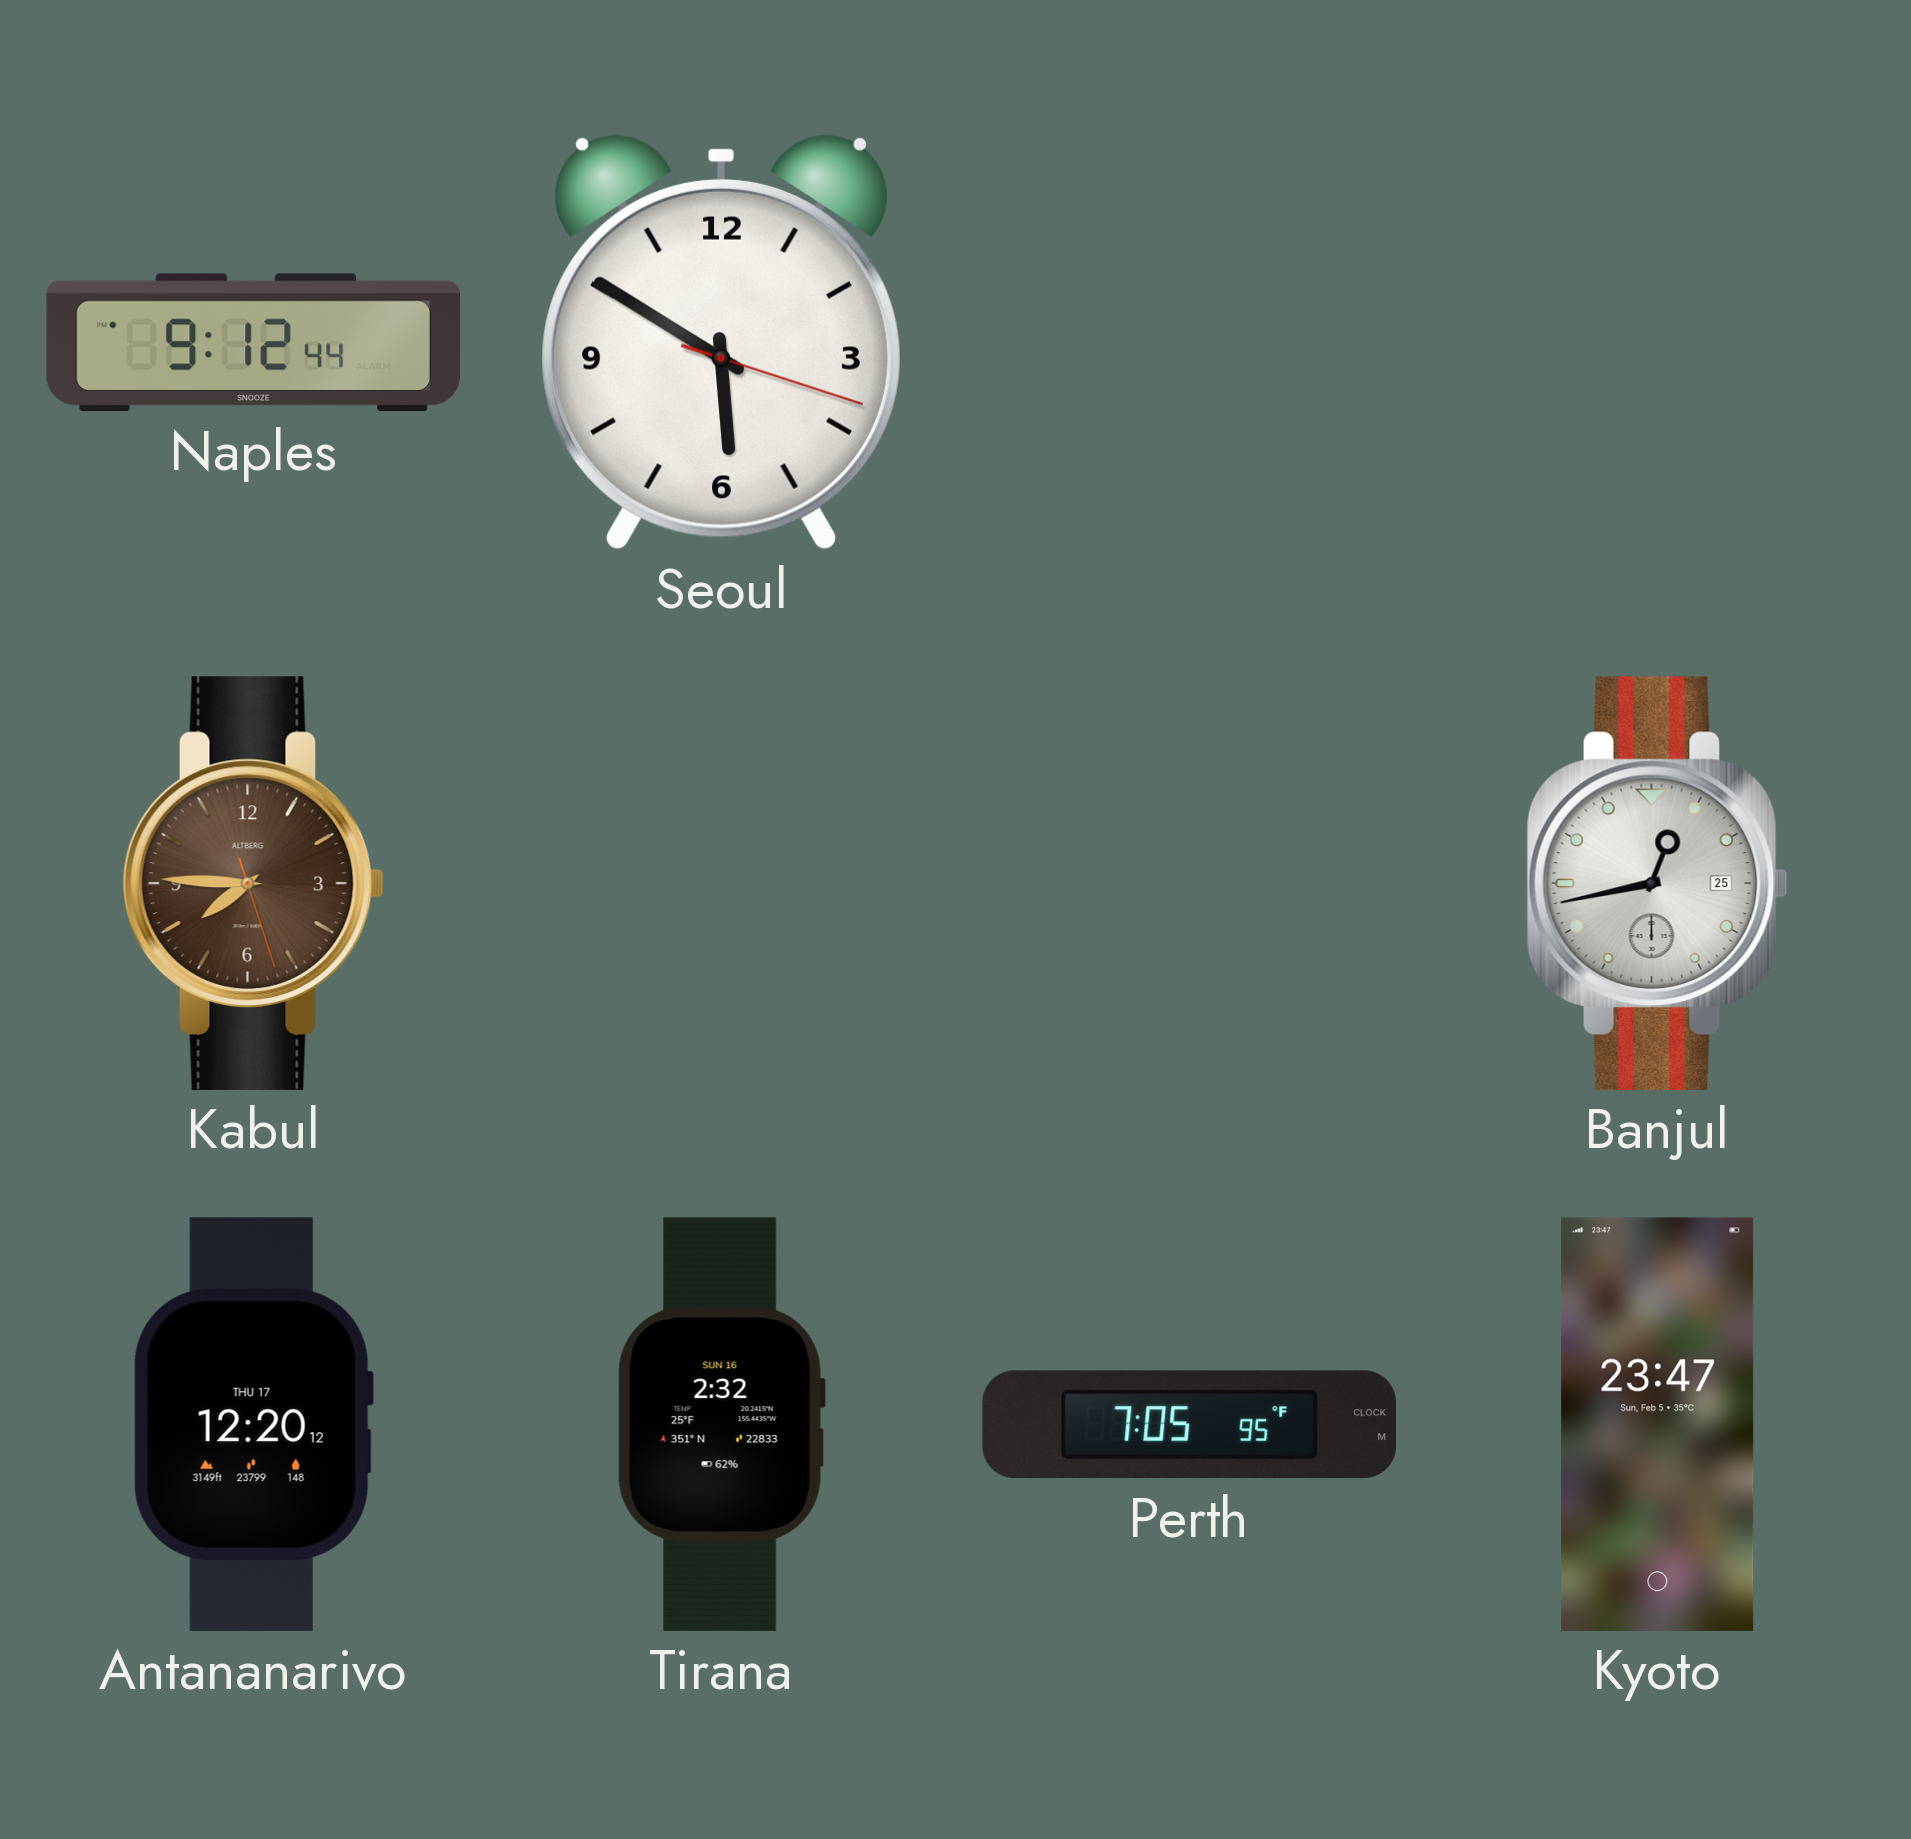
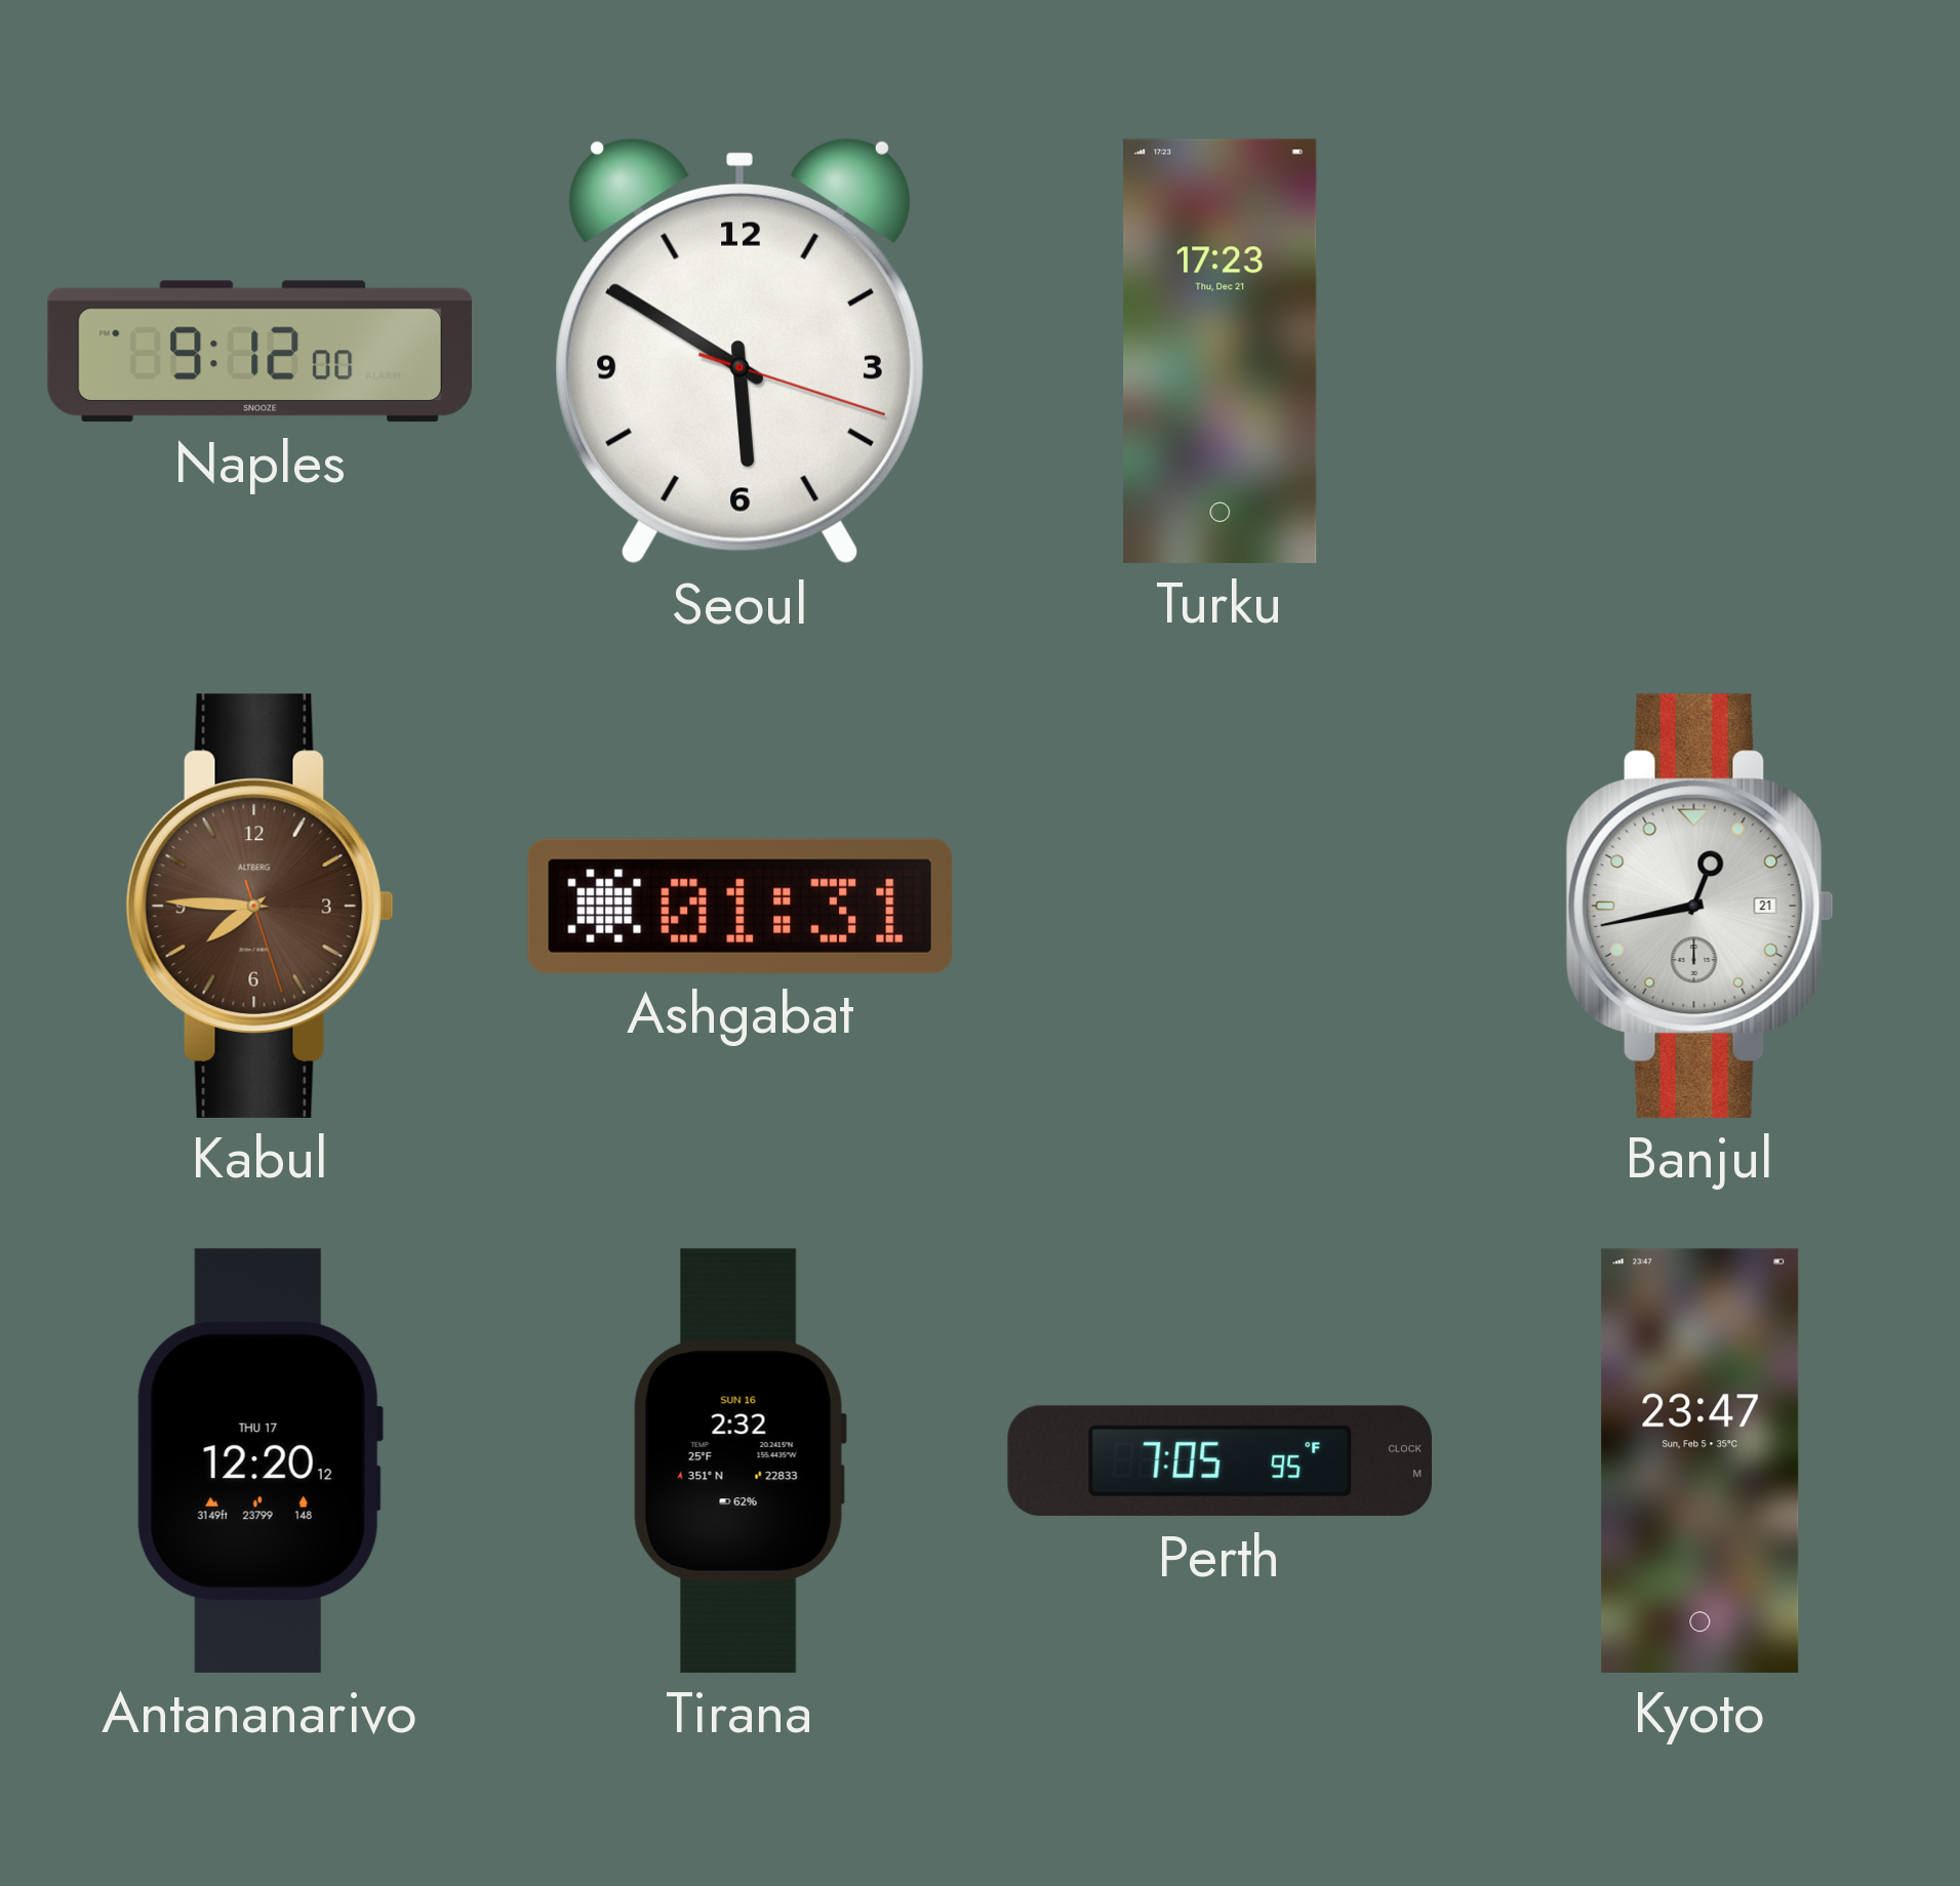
Naples: 9:12:44 -> 9:12:00
Turku: none -> 17:23
Ashgabat: none -> 01:31
Banjul date: 25 -> 21
